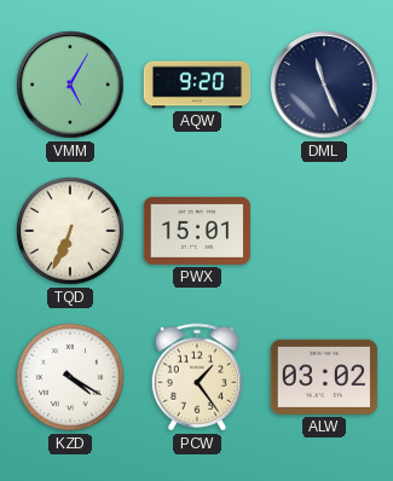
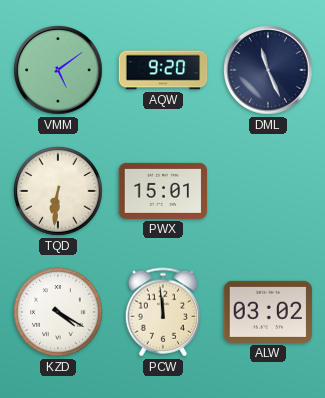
VMM: 5:05 -> 5:09
TQD: 6:34 -> 6:31
PCW: 1:24 -> 11:59
